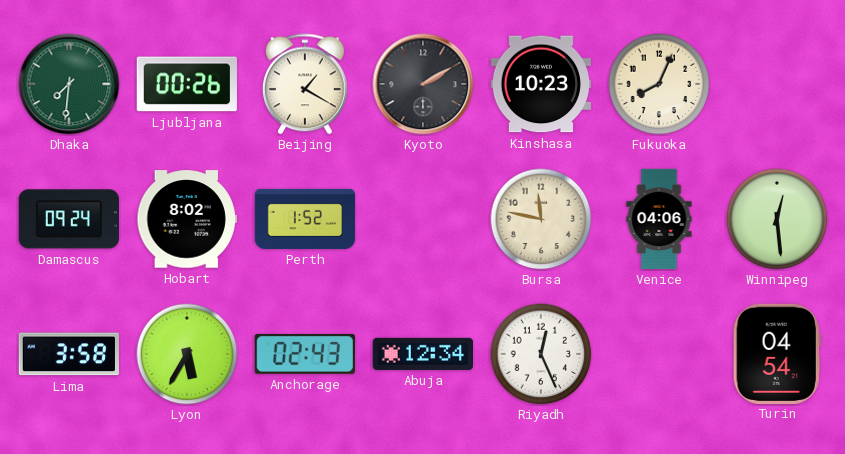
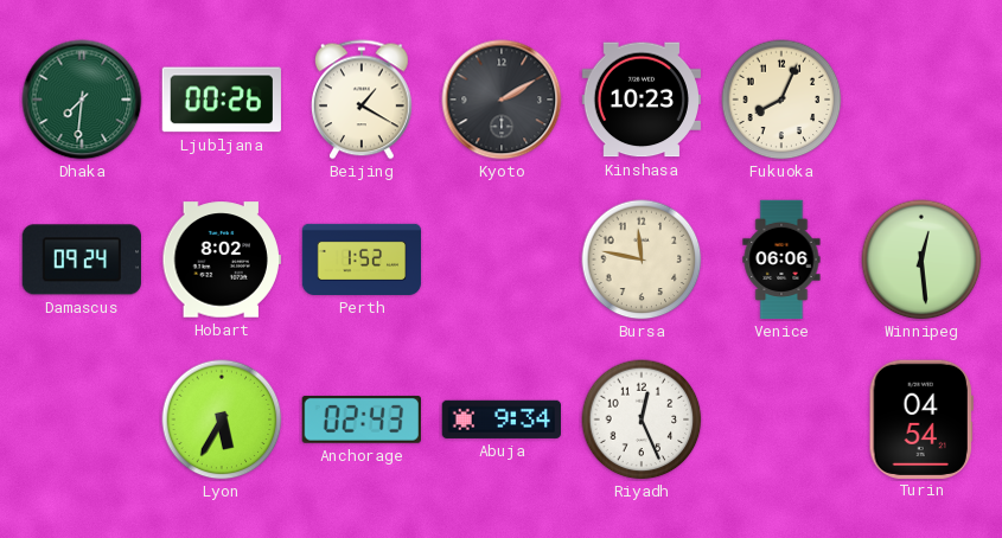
Venice: 04:06 -> 06:06
Lima: 3:58 -> none
Abuja: 12:34 -> 9:34
